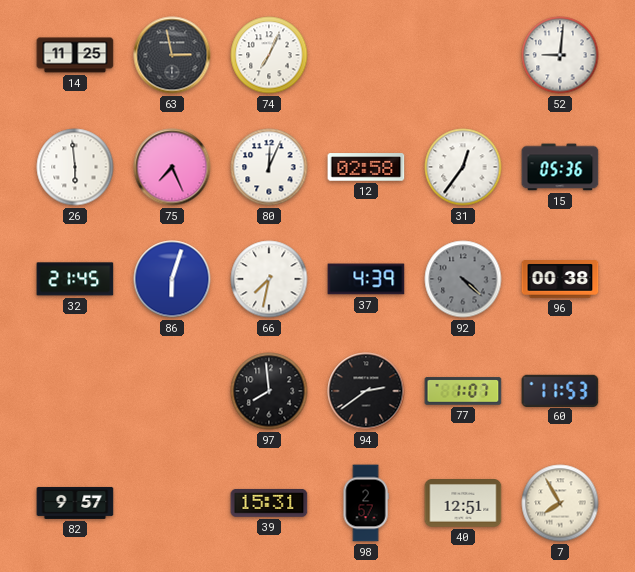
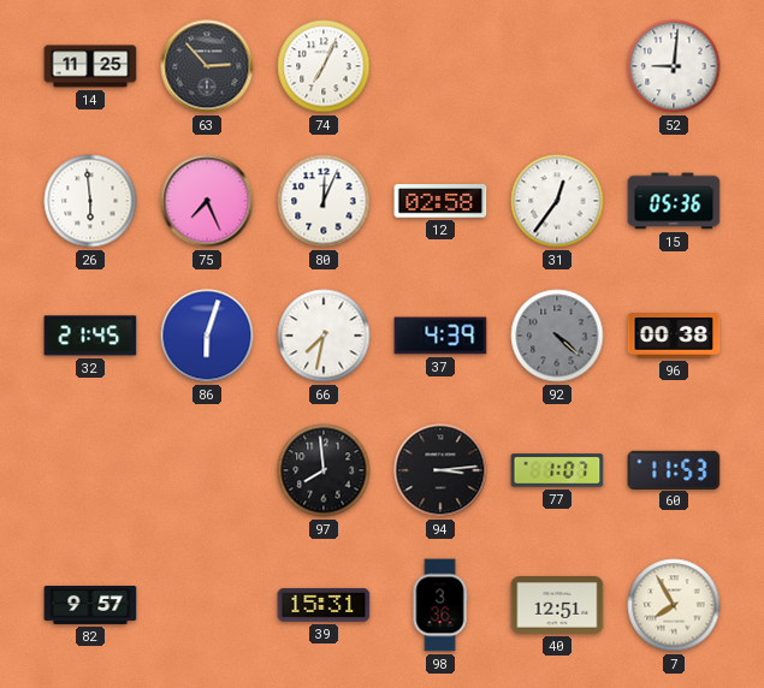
63: 2:58 -> 2:53
94: 2:39 -> 3:14
98: 2:57 -> 3:36
